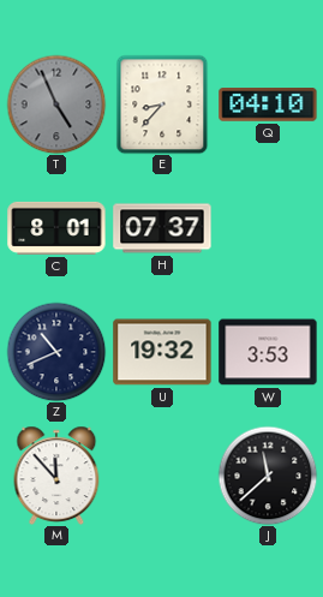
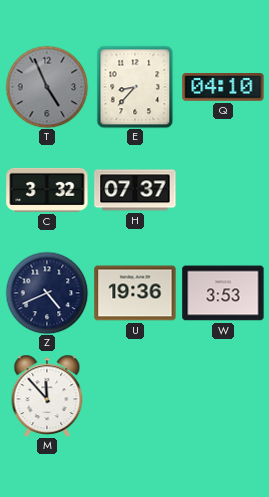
C: 8:01 -> 3:32
Z: 10:41 -> 4:41
U: 19:32 -> 19:36
J: 11:38 -> none
